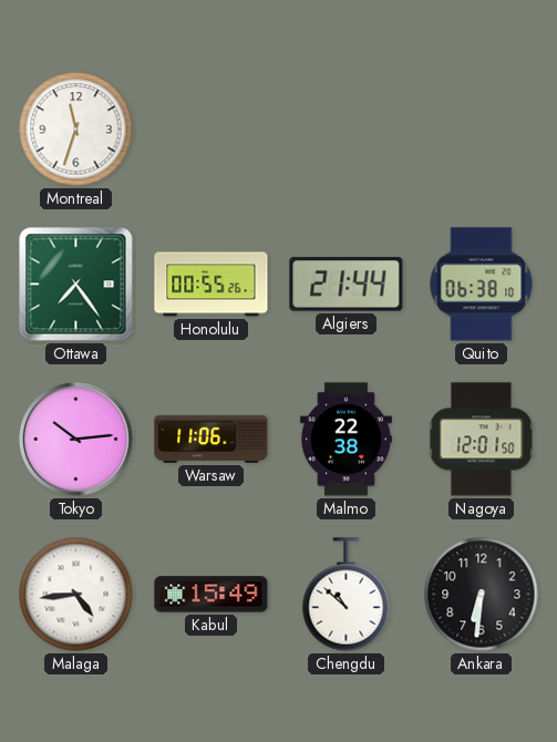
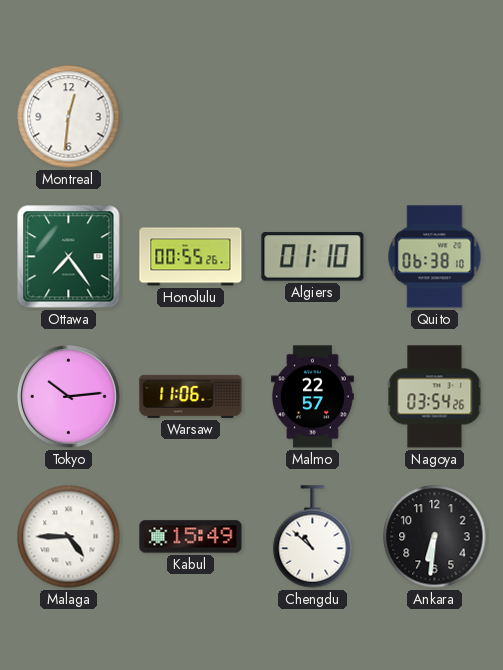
Montreal: 11:33 -> 12:31
Algiers: 21:44 -> 01:10
Malmo: 22:38 -> 22:57
Nagoya: 12:01 -> 03:54
Malaga: 4:44 -> 4:45
